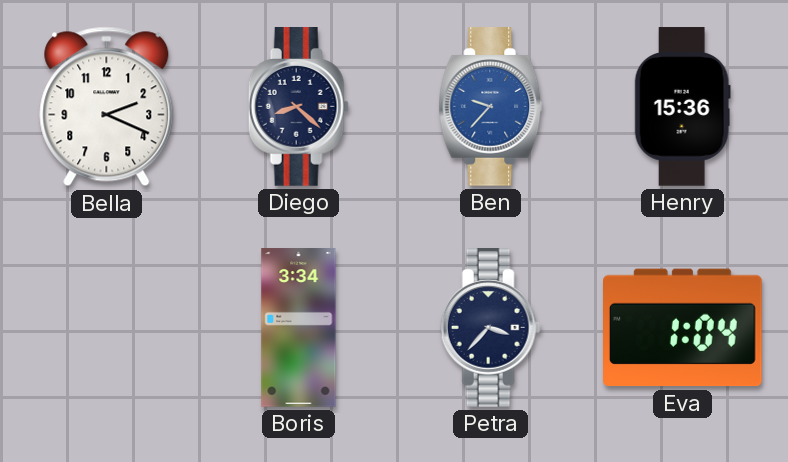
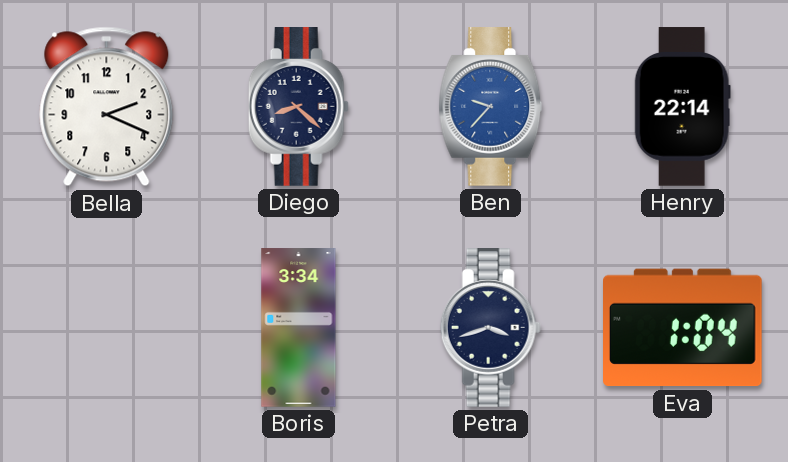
Henry: 15:36 -> 22:14
Petra: 3:37 -> 3:42
